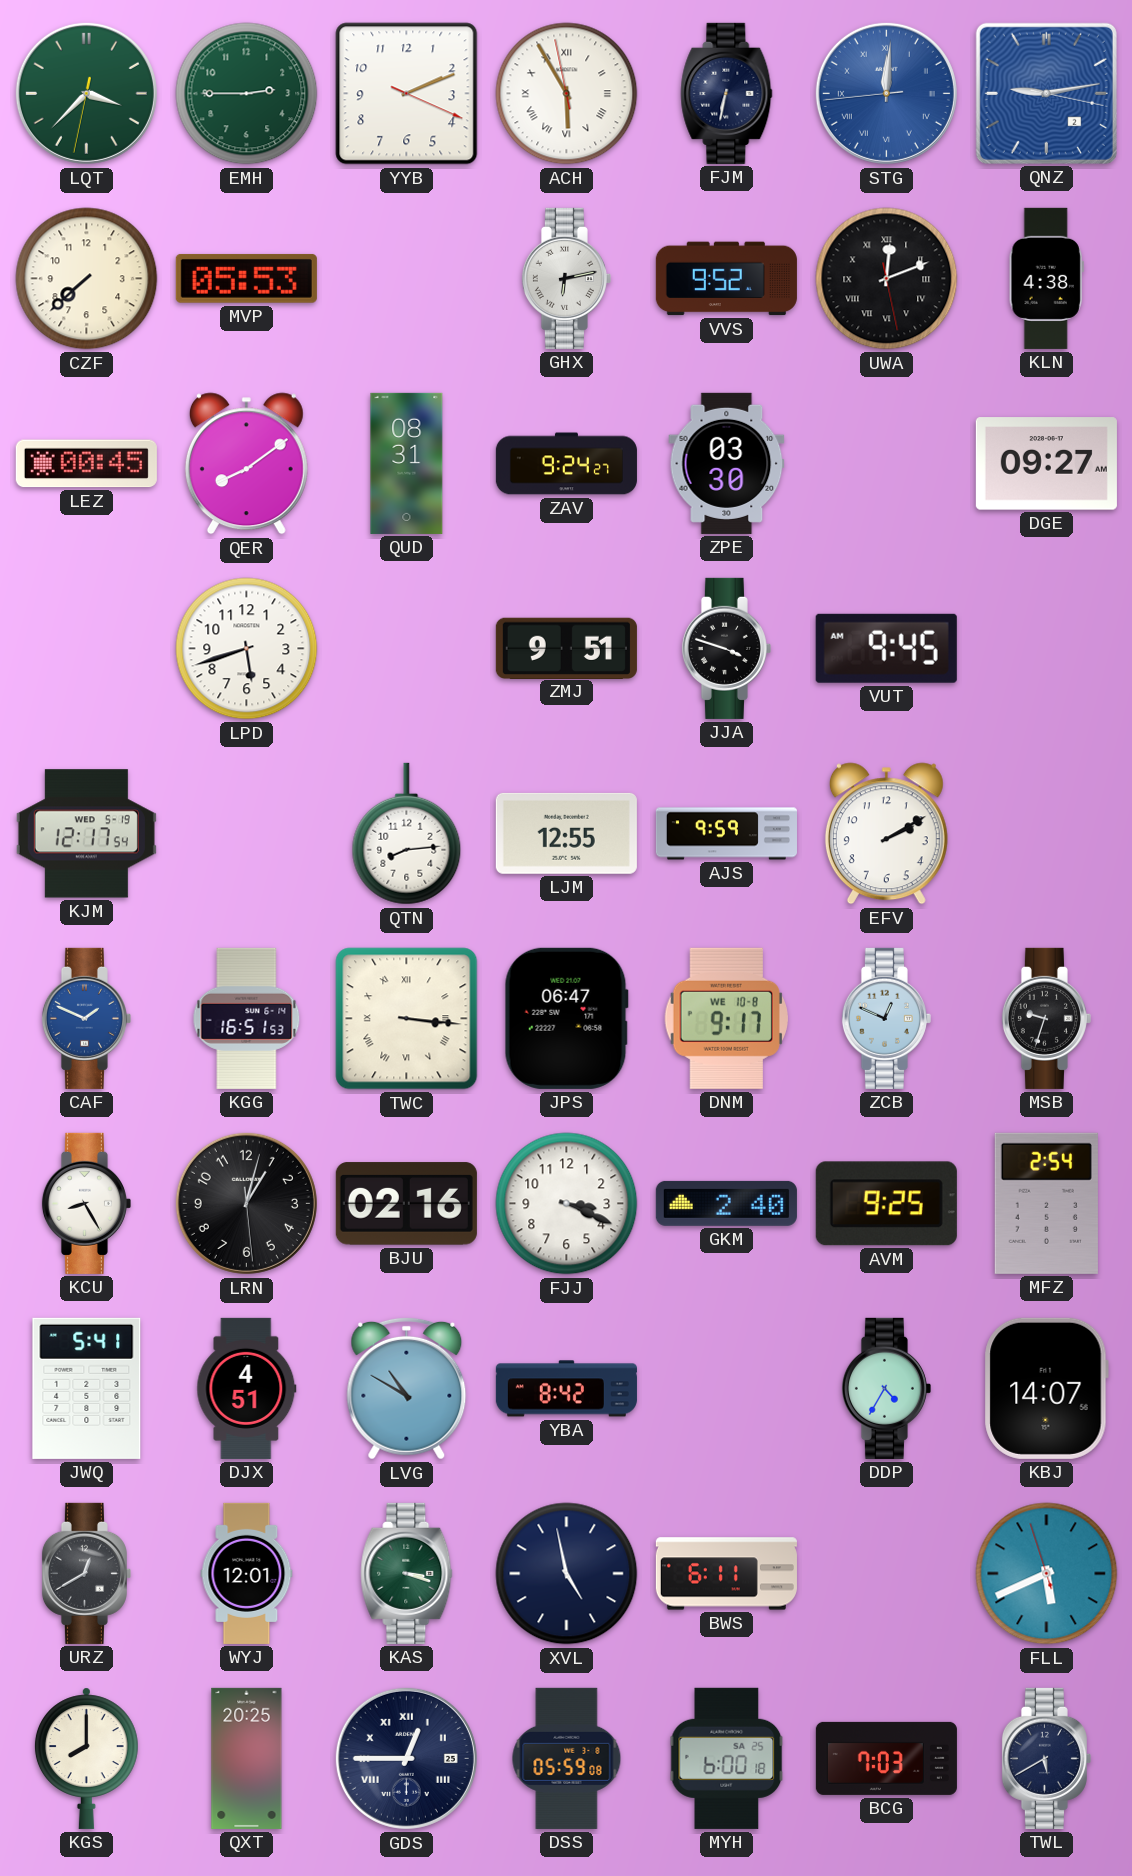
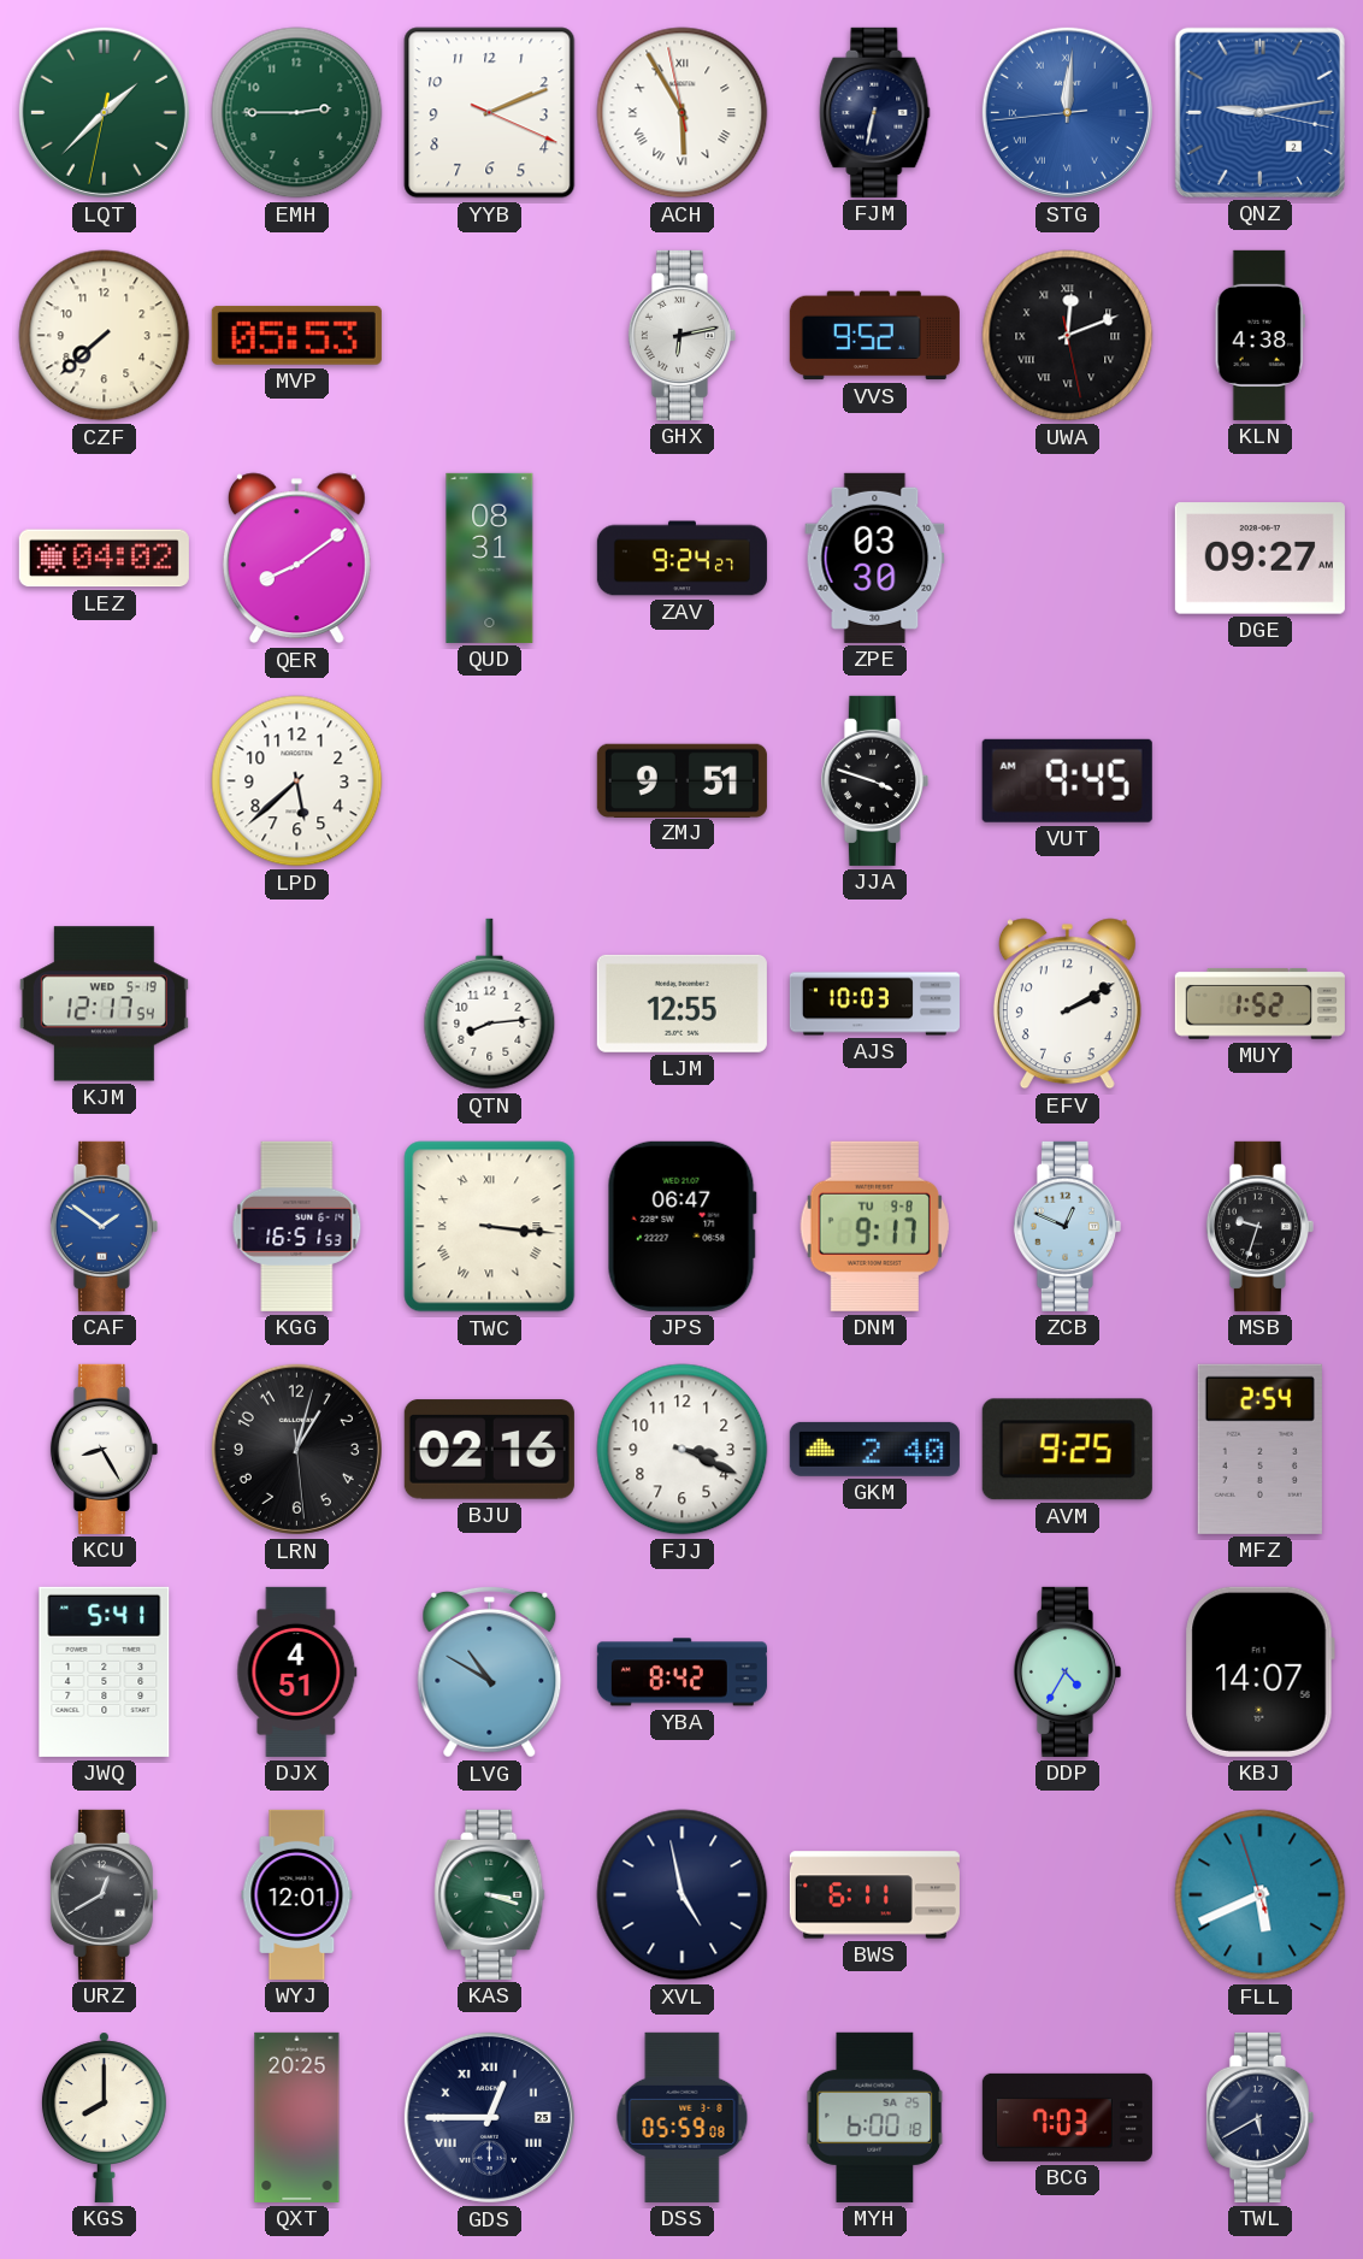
LQT: 3:37 -> 1:37
LEZ: 00:45 -> 04:02
LPD: 5:42 -> 5:38
AJS: 9:59 -> 10:03
MUY: none -> 1:52
CAF: 1:49 -> 1:51
DNM date: WE 10-8 -> TU 9-8
